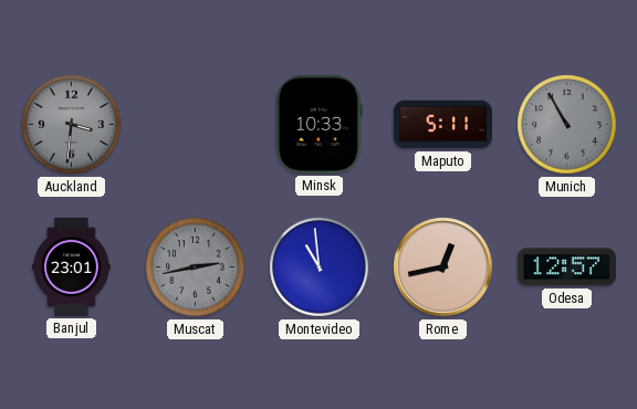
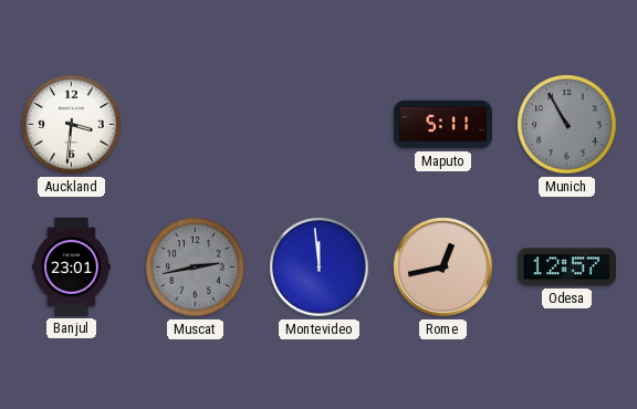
Auckland dial: grey -> white
Minsk: 10:33 -> none
Montevideo: 10:59 -> 11:59
